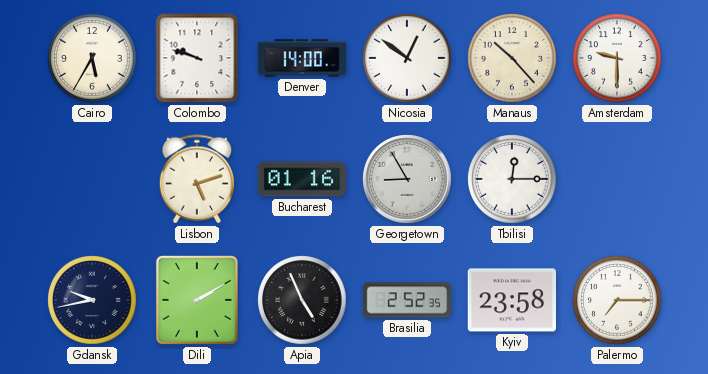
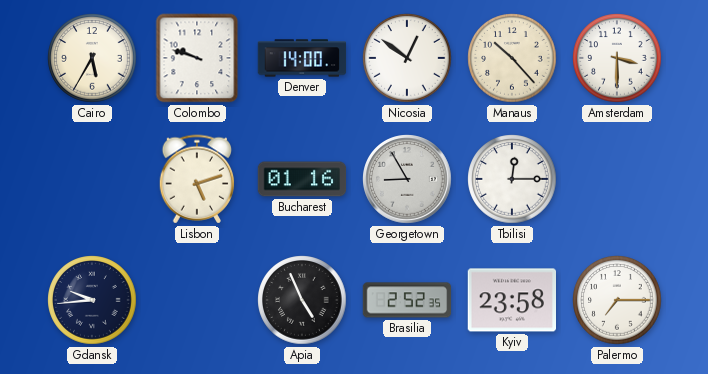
Amsterdam: 9:30 -> 3:30
Gdansk: 9:43 -> 9:44
Dili: 2:10 -> none
